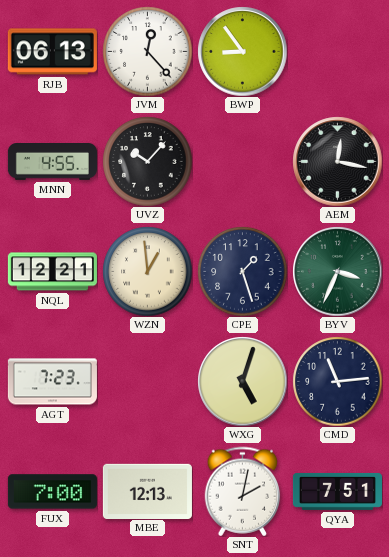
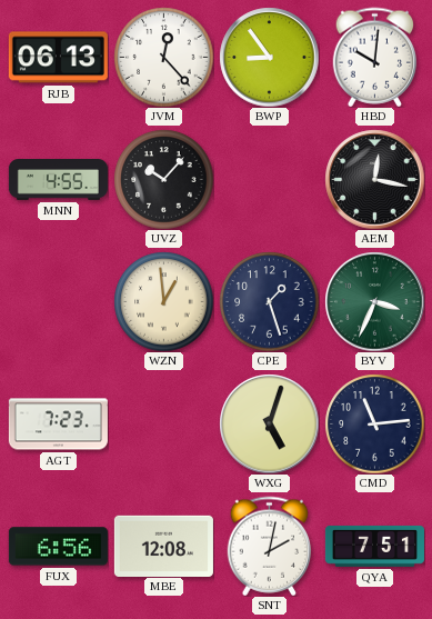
HBD: none -> 10:01
NQL: 12:21 -> none
FUX: 7:00 -> 6:56
MBE: 12:13 -> 12:08
